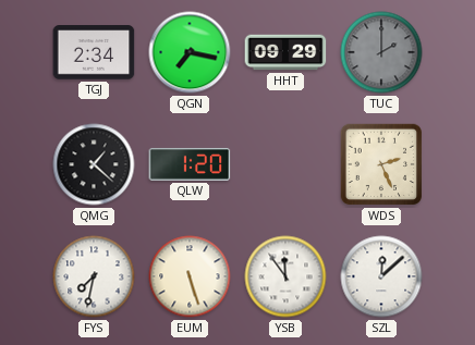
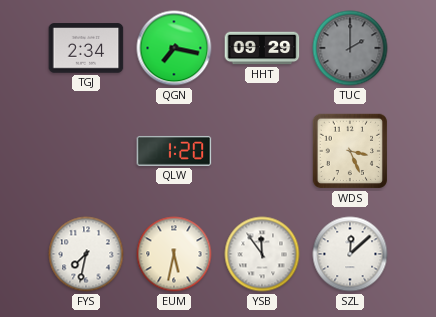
QMG: 1:22 -> none
WDS: 2:26 -> 3:26
EUM: 5:27 -> 5:32
